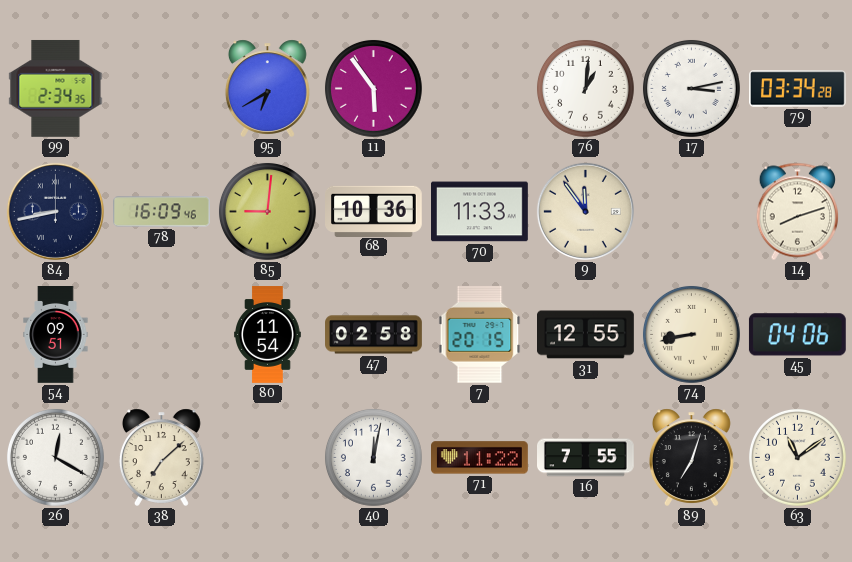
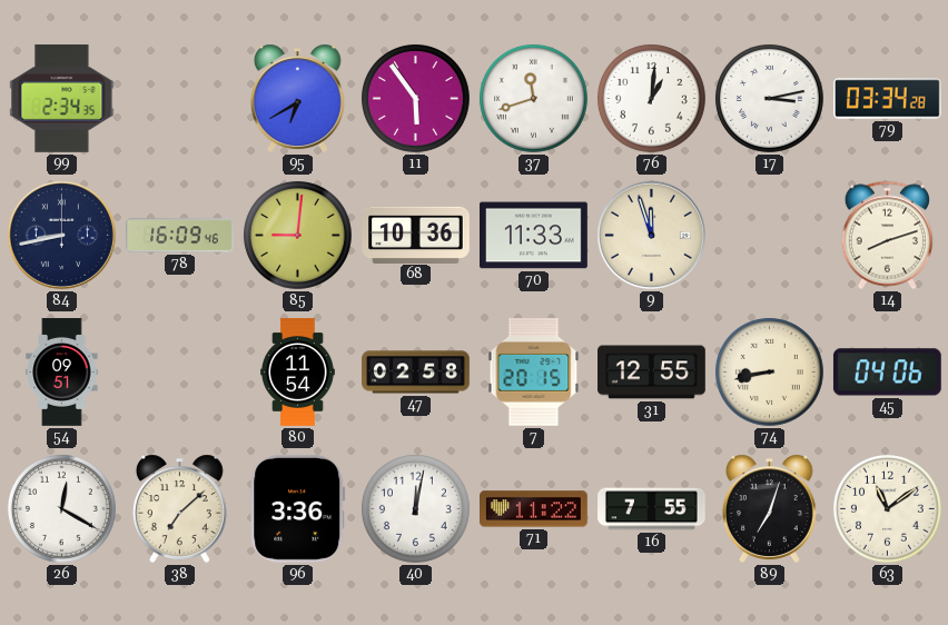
37: none -> 11:42
9: 11:54 -> 11:57
96: none -> 3:36
